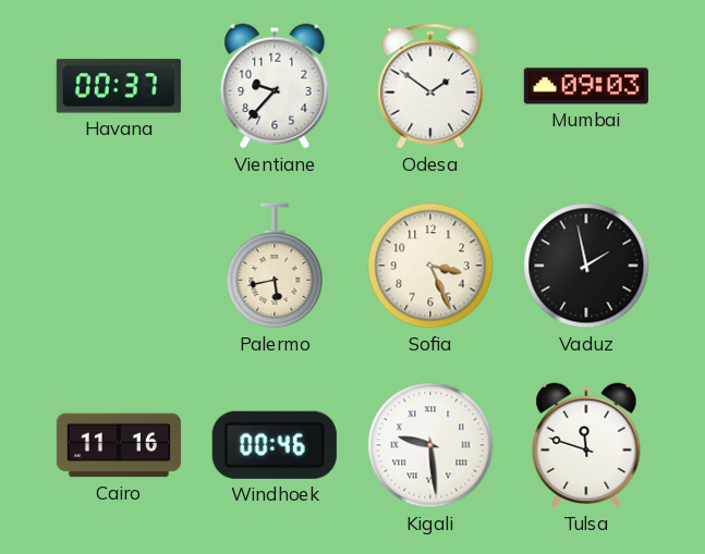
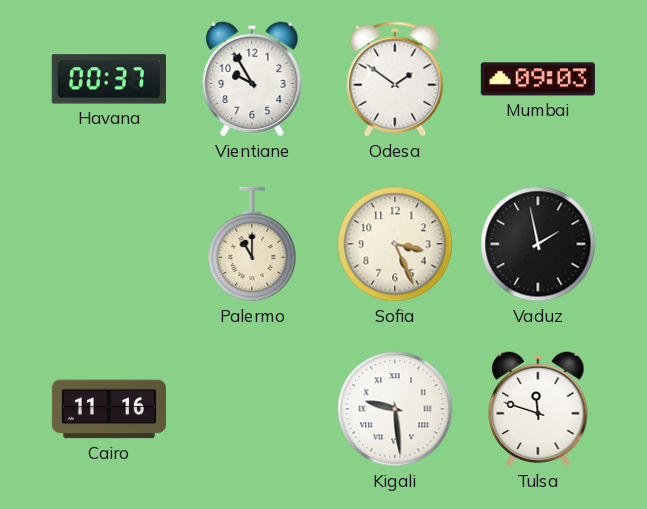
Vientiane: 9:37 -> 9:55
Palermo: 5:43 -> 11:00
Windhoek: 00:46 -> none
